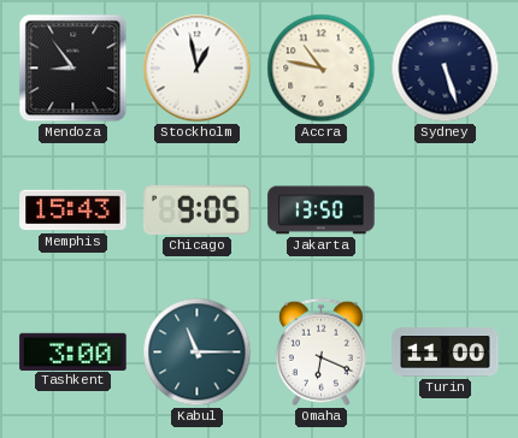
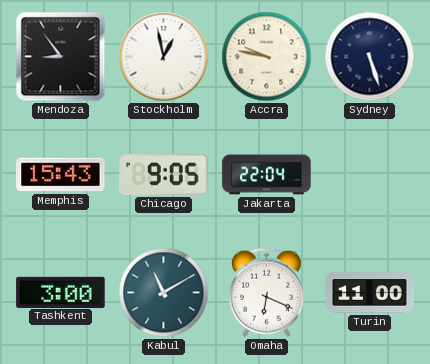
Accra: 10:47 -> 9:47
Jakarta: 13:50 -> 22:04
Kabul: 11:15 -> 11:10
